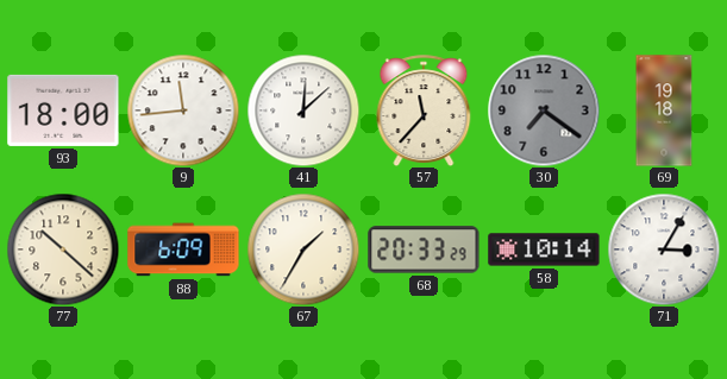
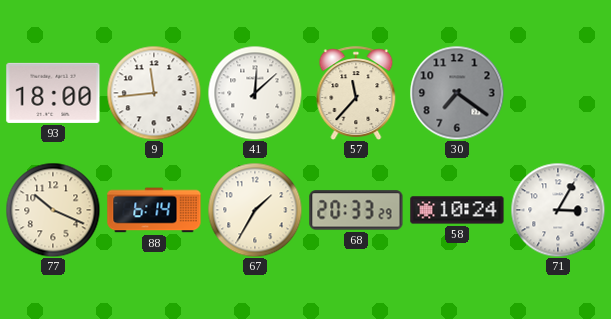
69: 19:18 -> none
77: 10:22 -> 10:19
88: 6:09 -> 6:14
58: 10:14 -> 10:24
